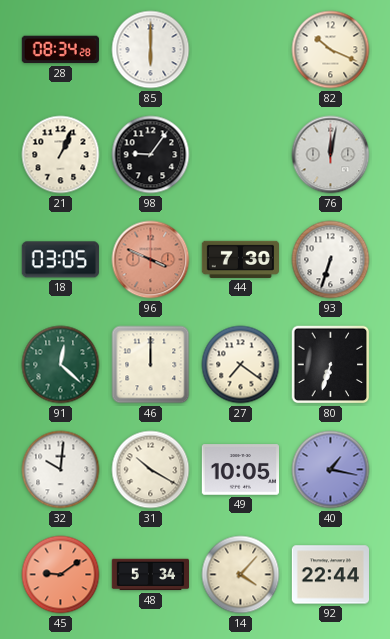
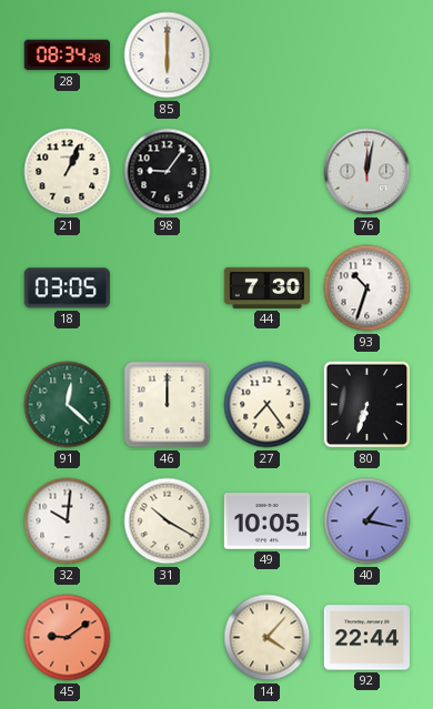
82: 10:19 -> none
96: 3:49 -> none
93: 6:33 -> 10:33
27: 7:21 -> 7:24
48: 5:34 -> none
